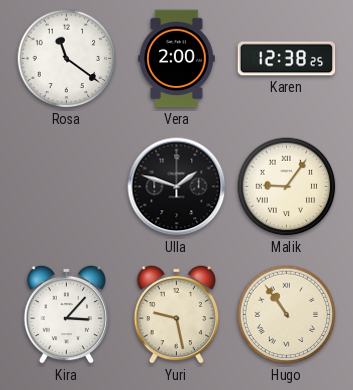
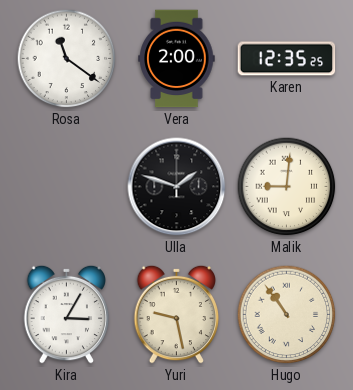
Karen: 12:38 -> 12:35
Malik: 9:06 -> 9:01
Kira: 3:07 -> 3:05
